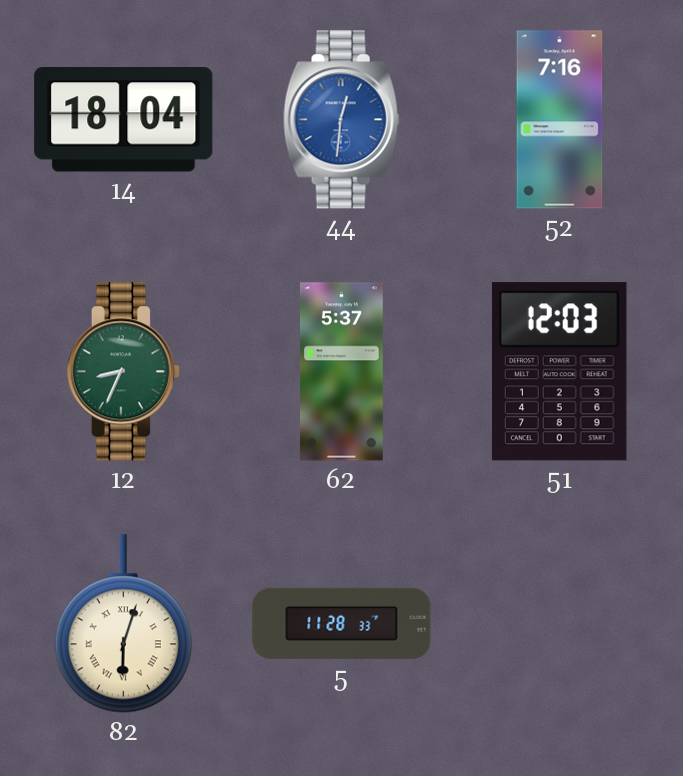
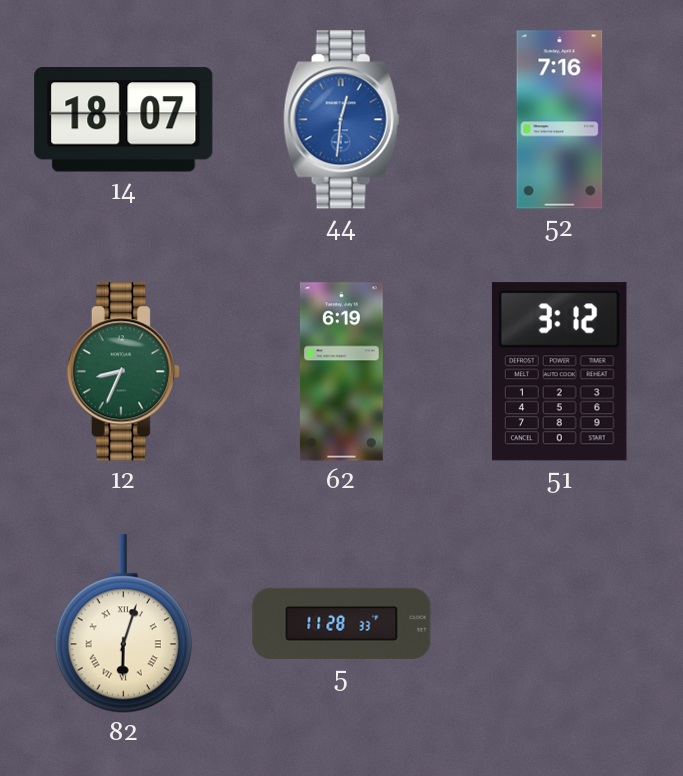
14: 18:04 -> 18:07
62: 5:37 -> 6:19
51: 12:03 -> 3:12
